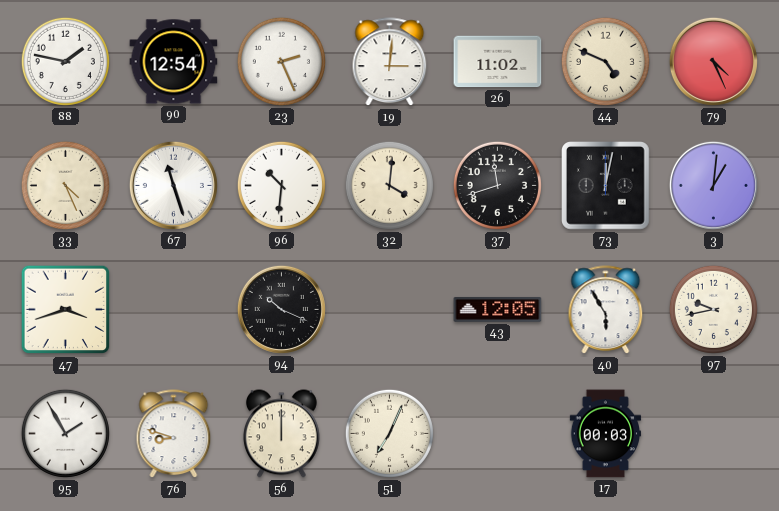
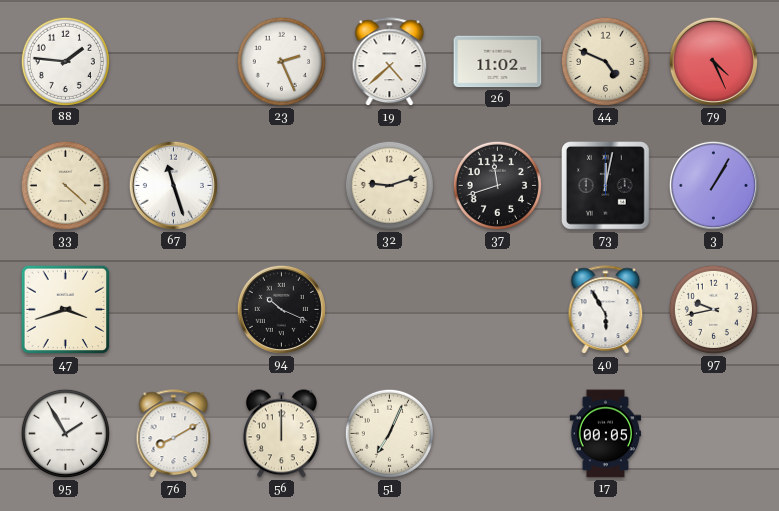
88: 1:47 -> 1:46
90: 12:54 -> none
19: 3:01 -> 4:38
33: 4:26 -> 4:22
96: 10:31 -> none
32: 4:01 -> 9:12
3: 1:01 -> 1:05
43: 12:05 -> none
76: 8:48 -> 8:10
17: 00:03 -> 00:05
